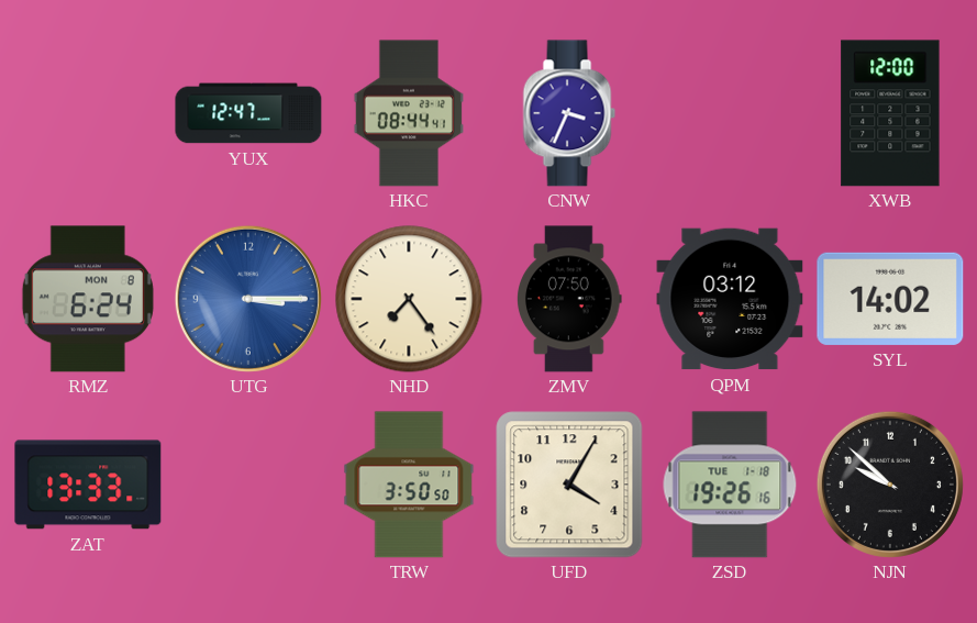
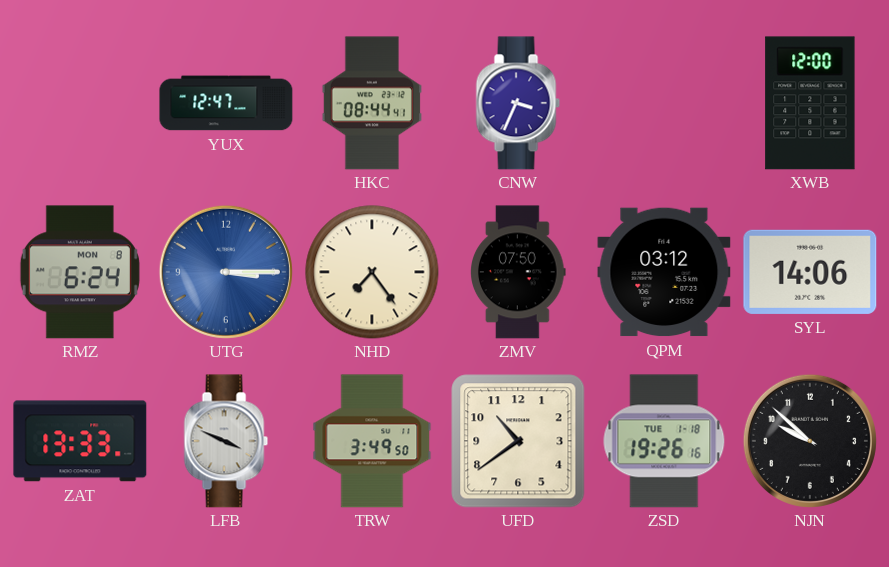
SYL: 14:02 -> 14:06
LFB: none -> 3:49
TRW: 3:50 -> 3:49
UFD: 4:05 -> 10:39
